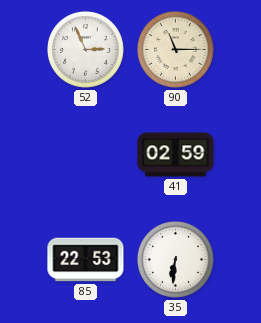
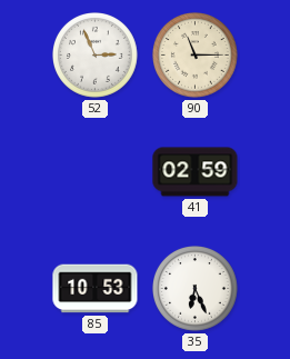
85: 22:53 -> 10:53
35: 6:31 -> 6:26
